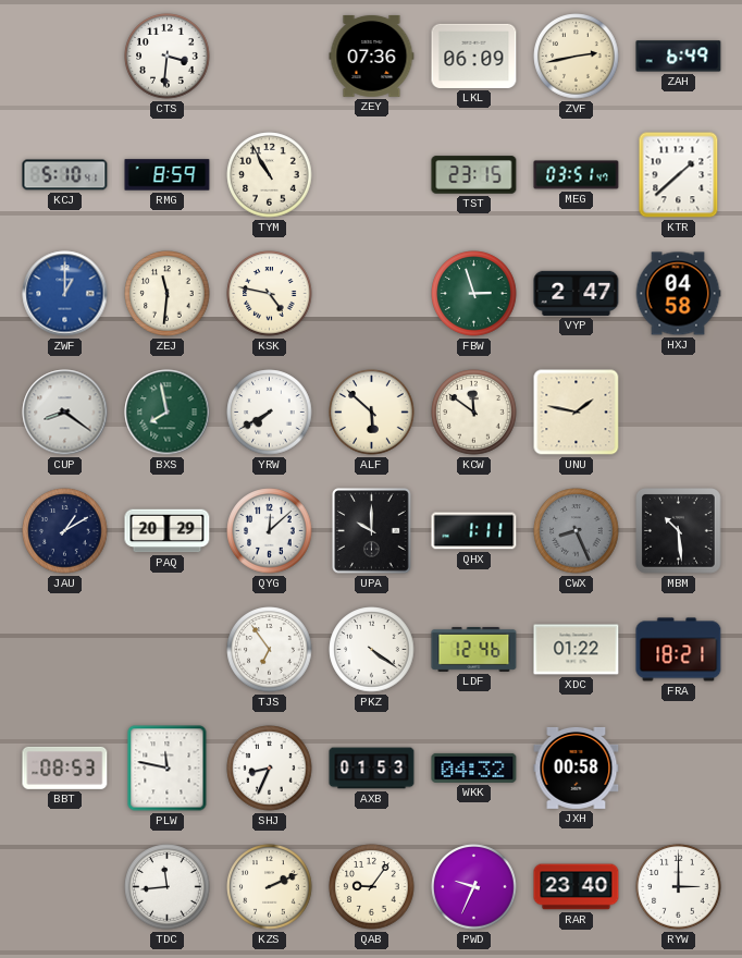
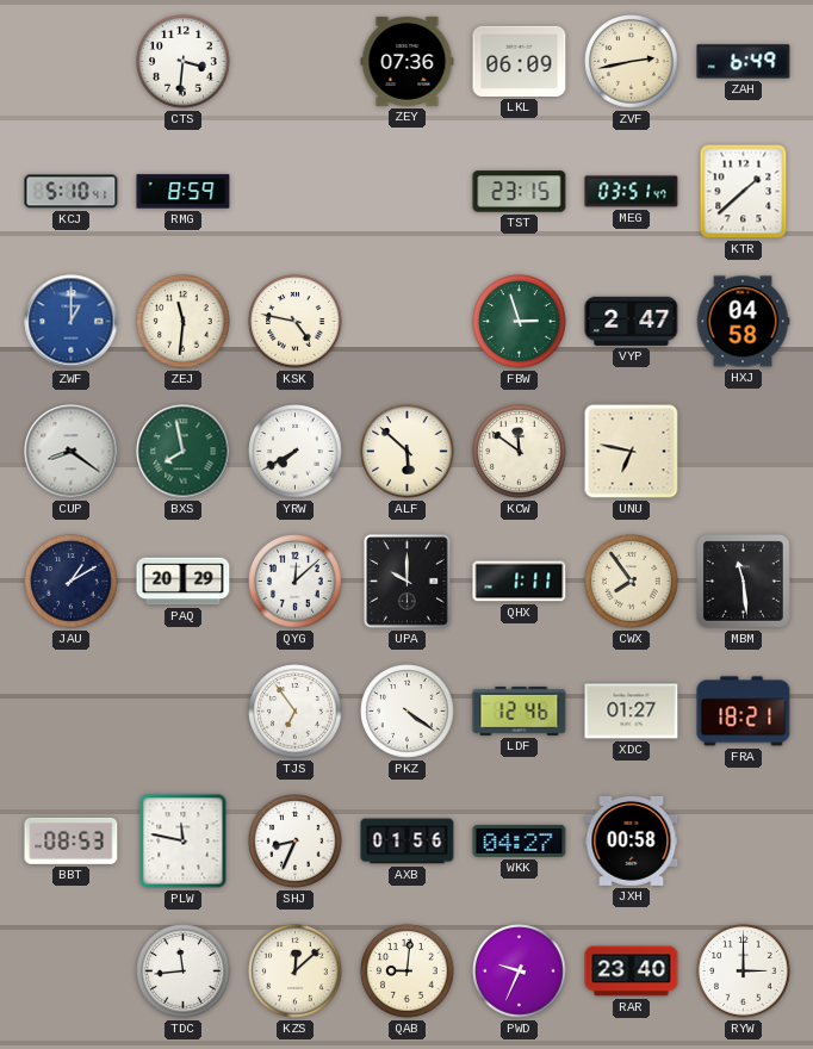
TYM: 10:55 -> none
UNU: 1:47 -> 6:47
CWX: 8:26 -> 7:54
CWX dial: grey -> cream
MBM: 10:29 -> 11:29
XDC: 01:22 -> 01:27
AXB: 01:53 -> 01:56
WKK: 04:32 -> 04:27
KZS: 2:11 -> 12:08
QAB: 9:06 -> 9:01
